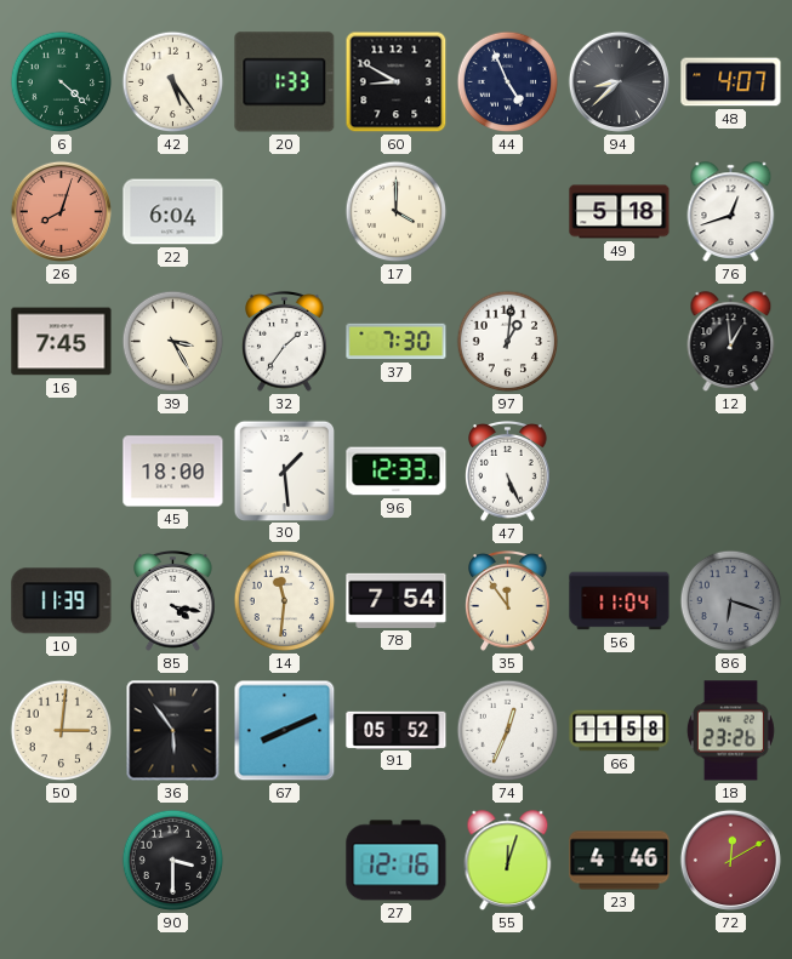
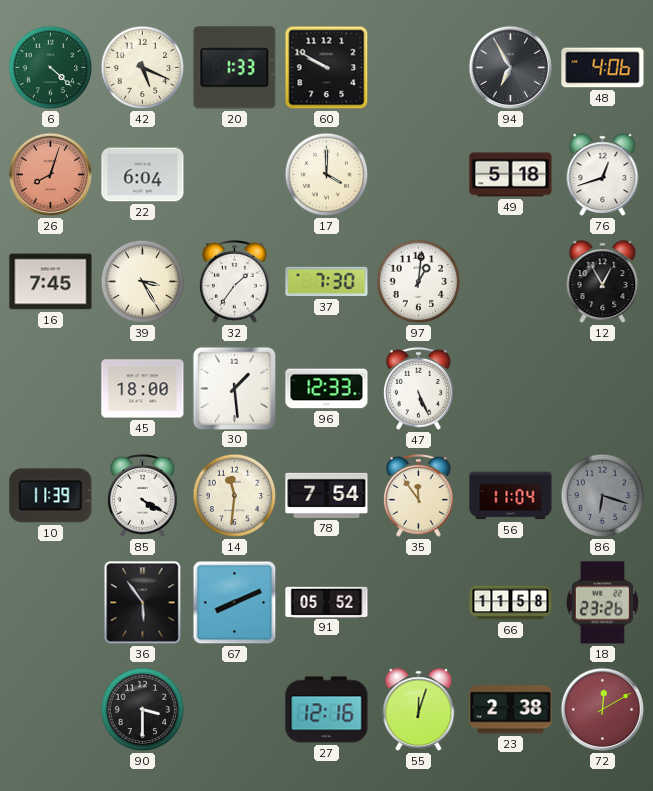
42: 5:24 -> 5:19
60: 8:50 -> 9:50
44: 4:56 -> none
94: 8:38 -> 6:55
48: 4:07 -> 4:06
12: 12:59 -> 12:55
85: 4:17 -> 4:20
50: 3:01 -> none
74: 12:34 -> none
23: 4:46 -> 2:38
